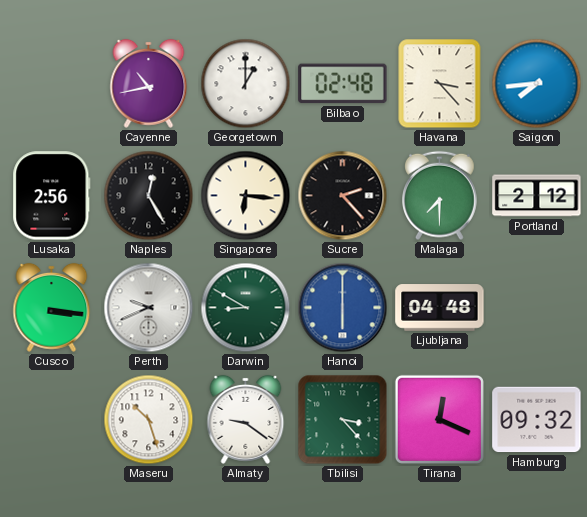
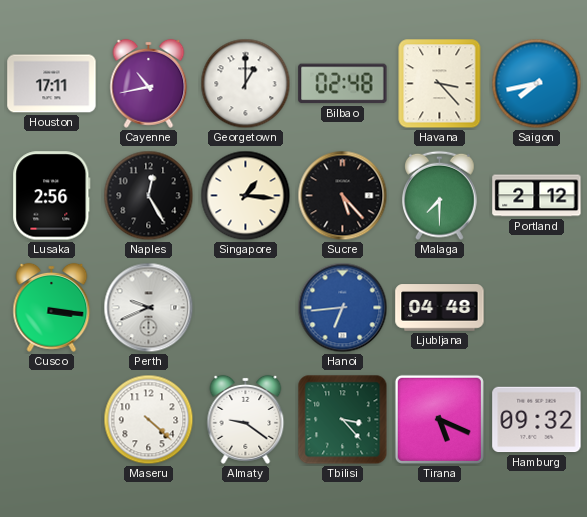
Houston: none -> 17:11
Saigon: 7:44 -> 7:43
Singapore: 6:16 -> 1:16
Sucre: 2:23 -> 5:23
Darwin: 8:50 -> none
Hanoi: 6:00 -> 6:44
Maseru: 10:27 -> 4:22
Tirana: 12:19 -> 5:19
